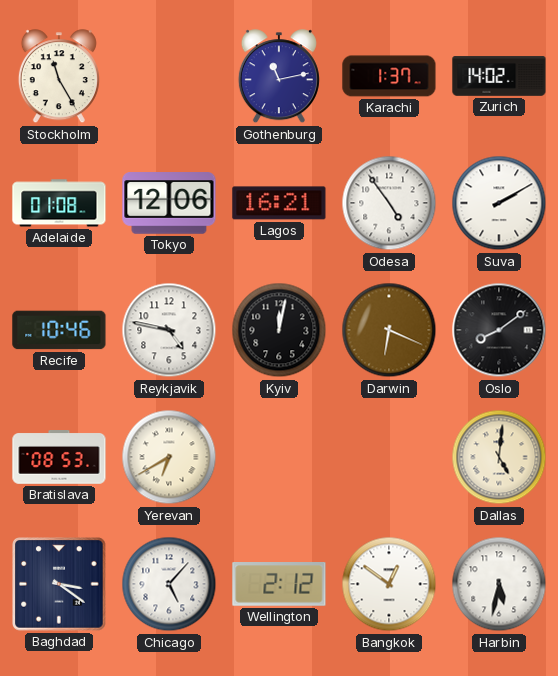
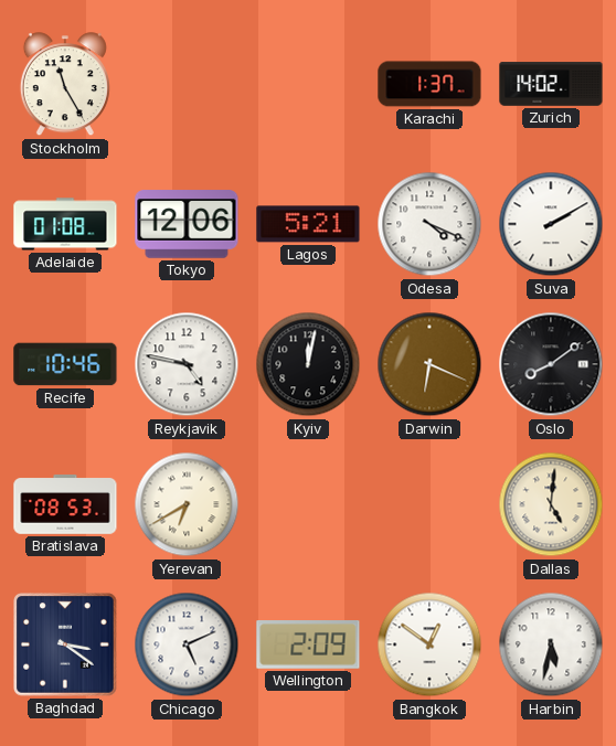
Gothenburg: 11:13 -> none
Lagos: 16:21 -> 5:21
Odesa: 4:54 -> 4:19
Chicago: 5:07 -> 5:11
Wellington: 2:12 -> 2:09
